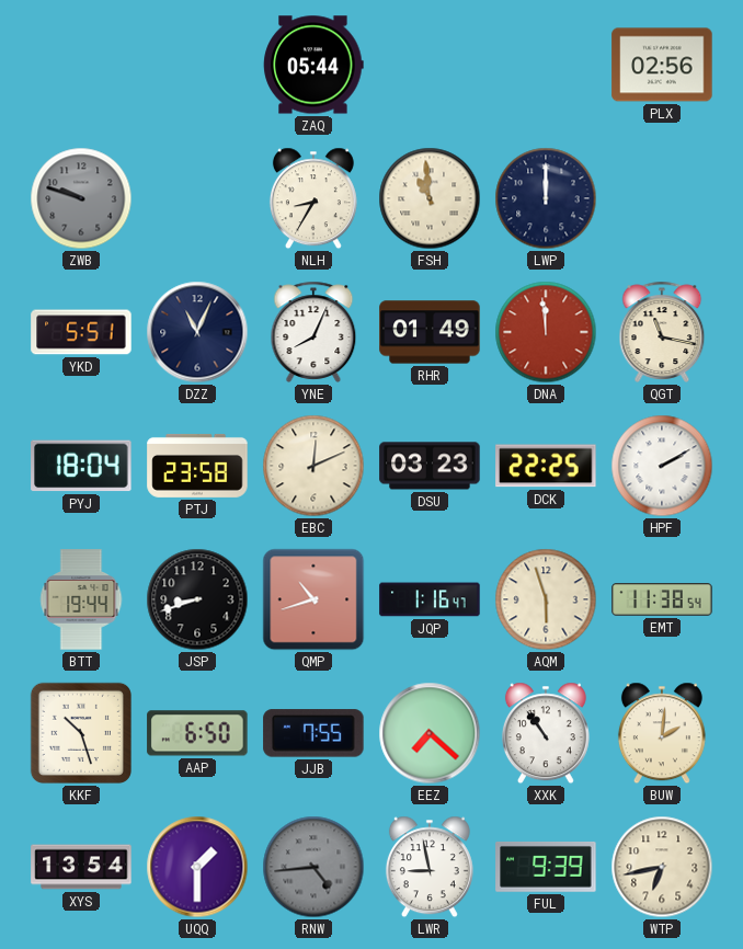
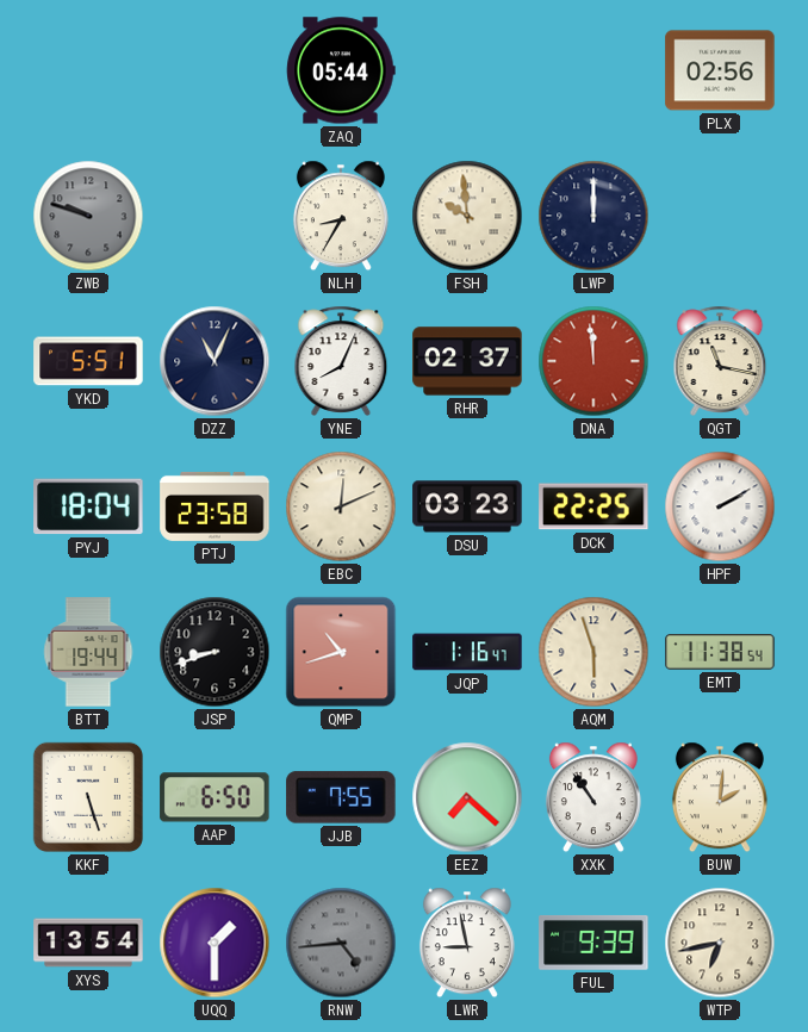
FSH: 10:59 -> 9:59
RHR: 01:49 -> 02:37
KKF: 10:27 -> 5:27
